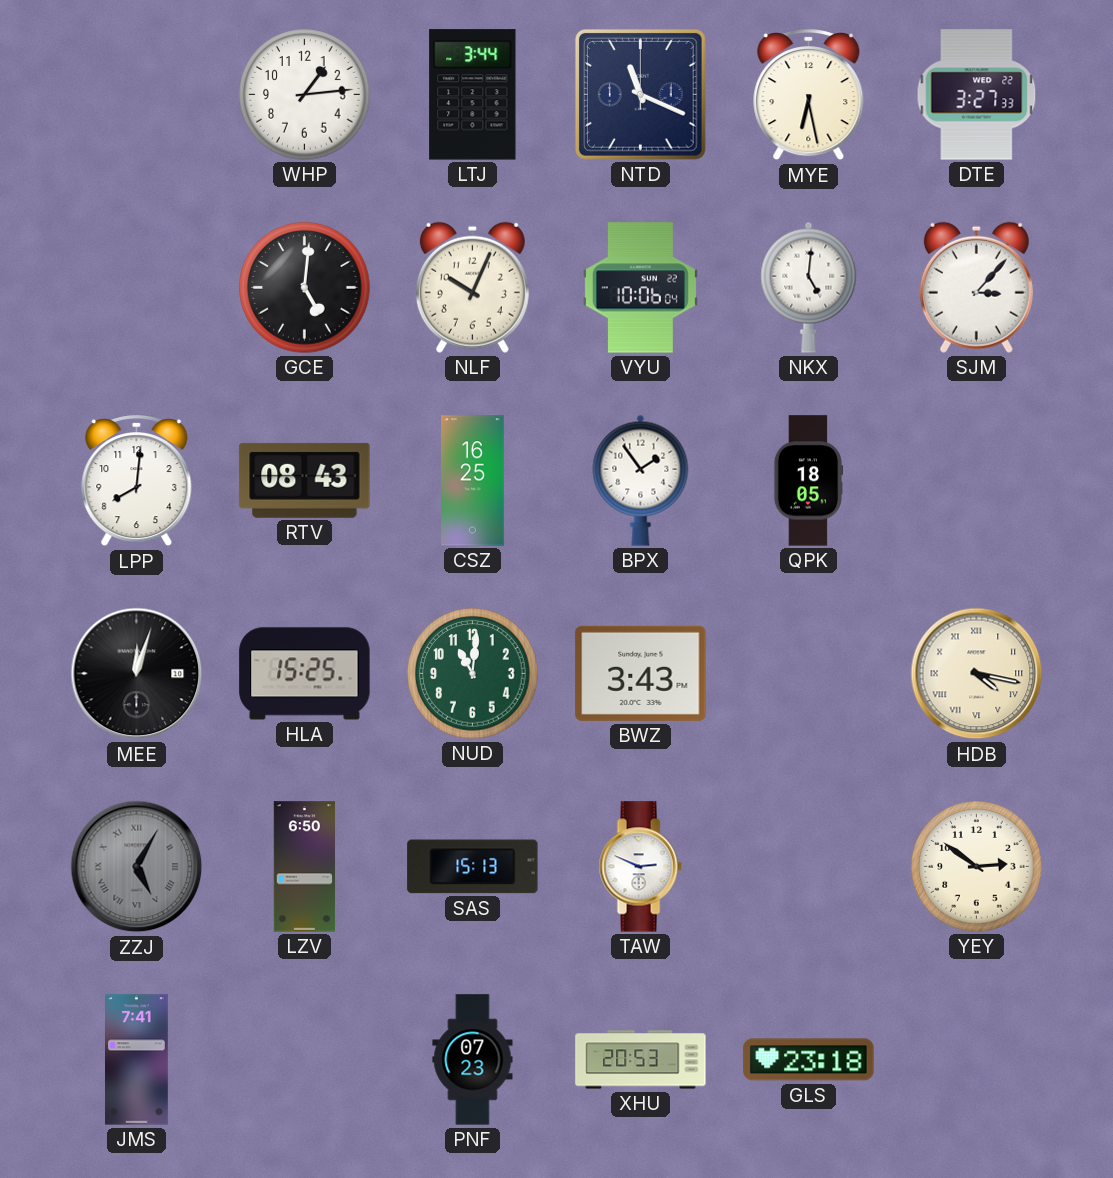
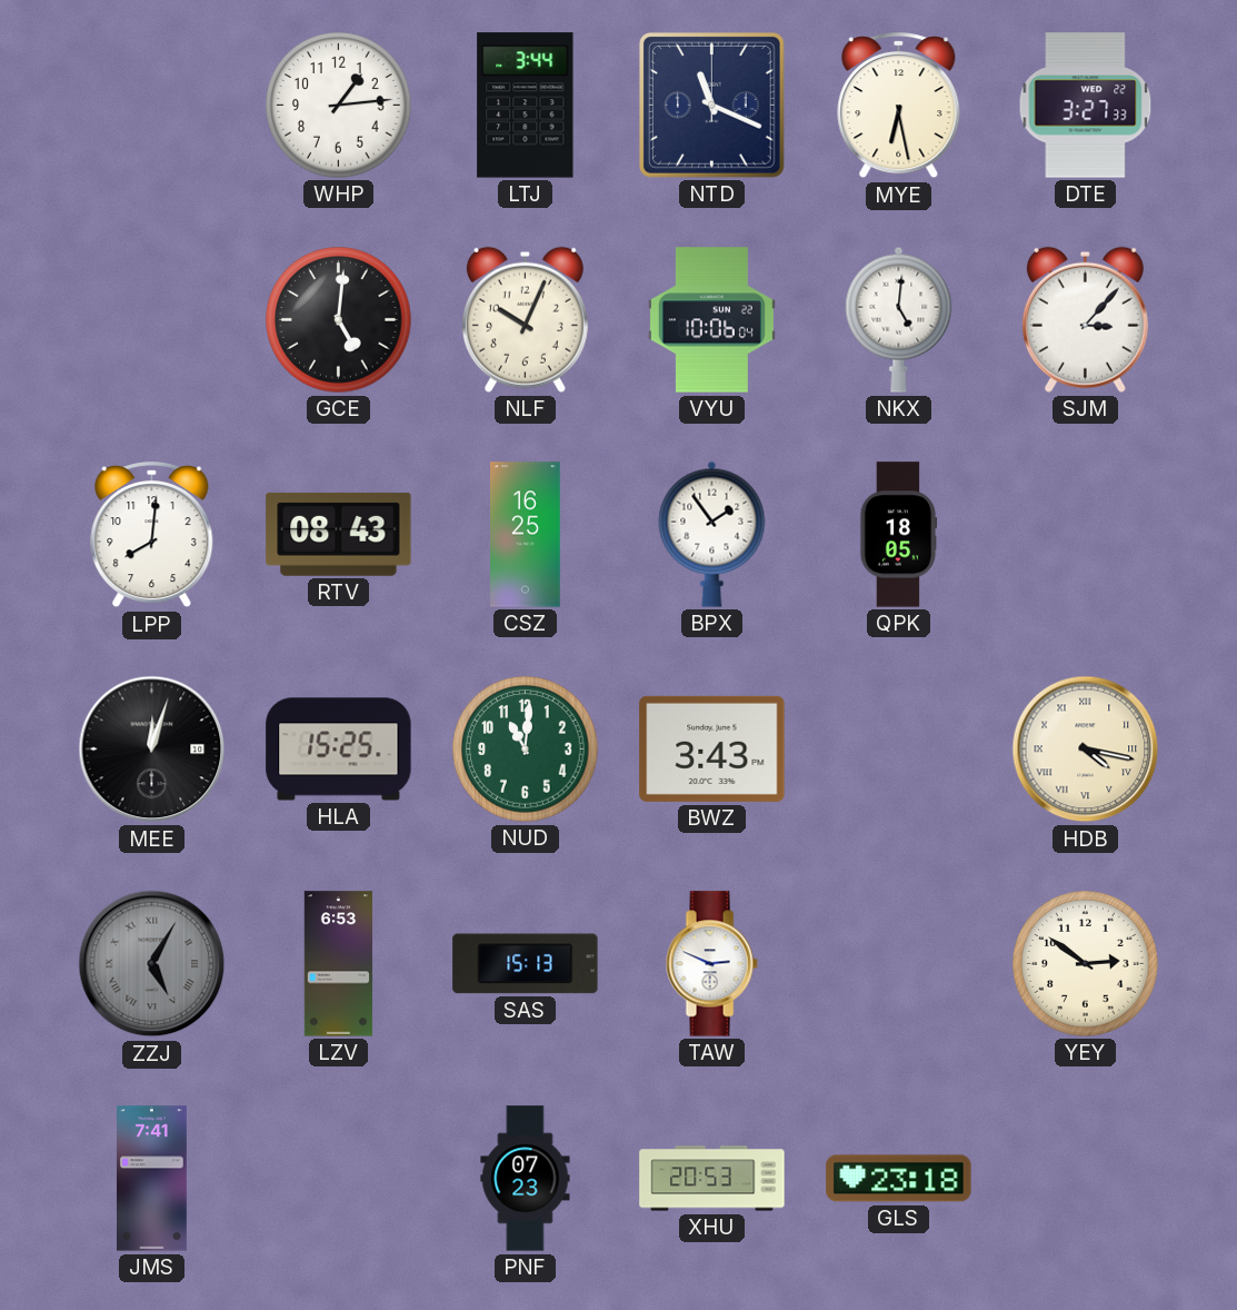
LZV: 6:50 -> 6:53
